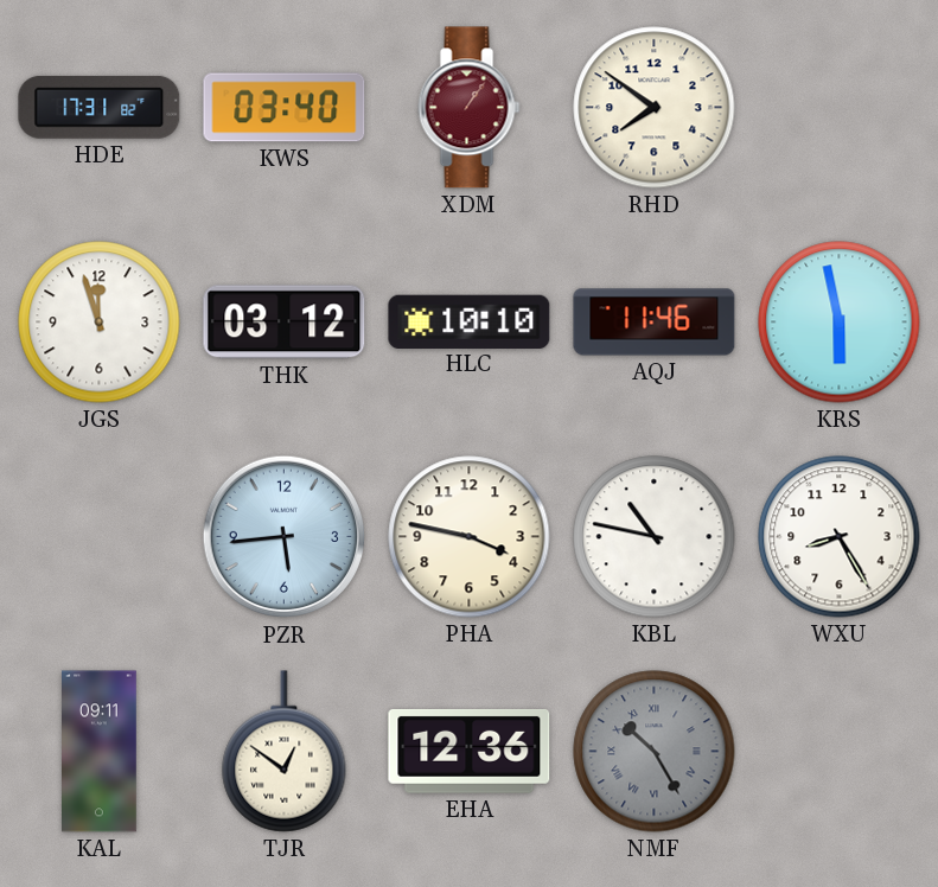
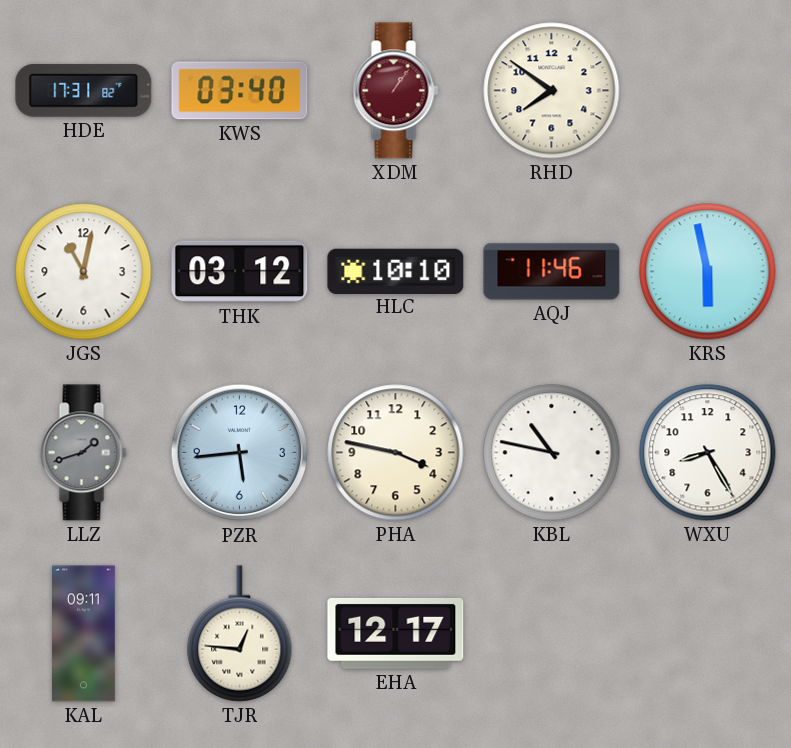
JGS: 11:57 -> 11:02
LLZ: none -> 1:42
TJR: 12:51 -> 12:46
EHA: 12:36 -> 12:17
NMF: 10:25 -> none
